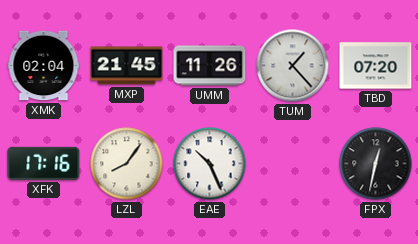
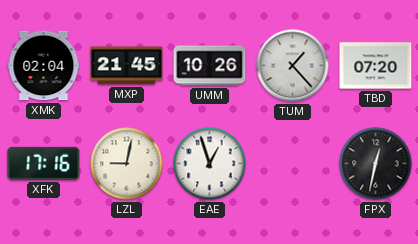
UMM: 11:26 -> 10:26
LZL: 8:06 -> 9:02
EAE: 10:26 -> 12:57
